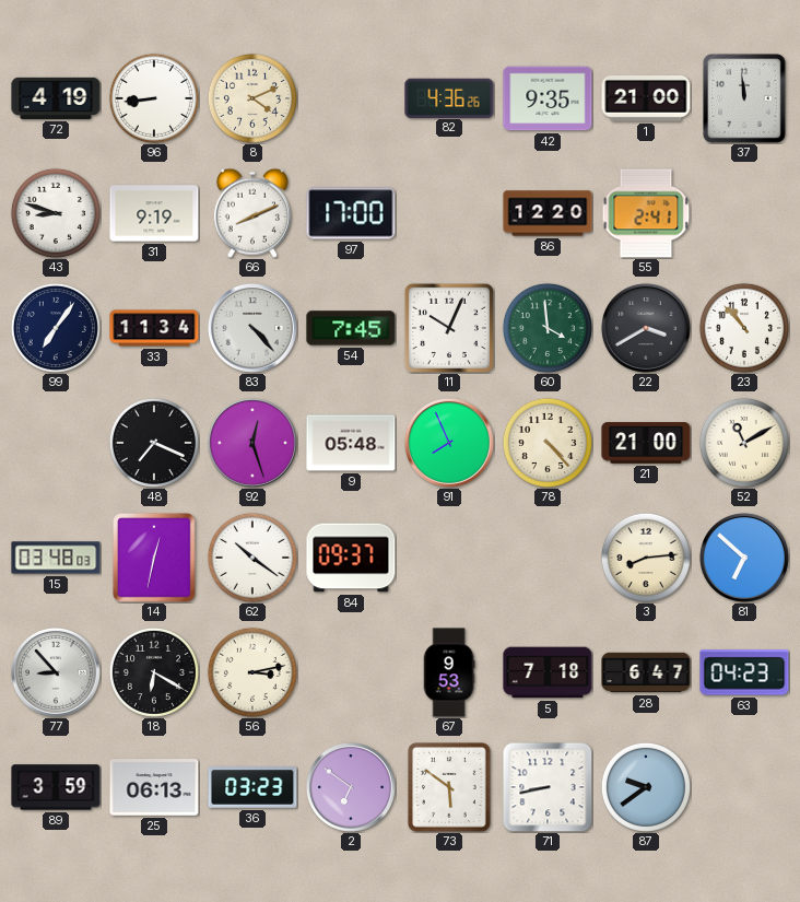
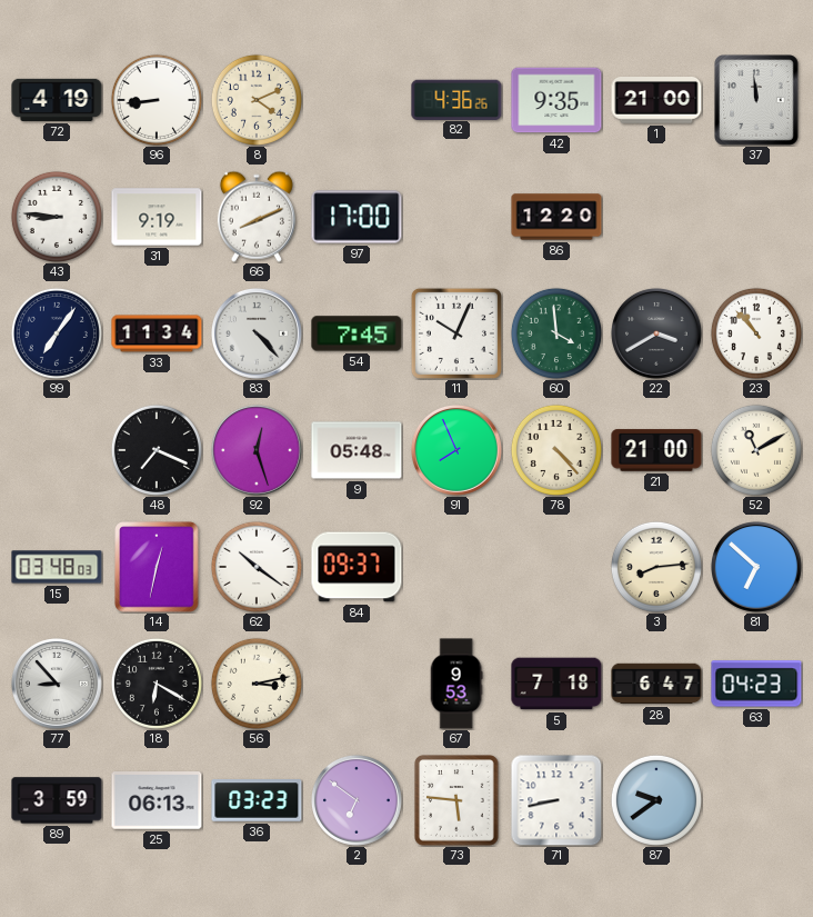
43: 8:48 -> 8:46
55: 2:41 -> none
73: 5:51 -> 5:46
